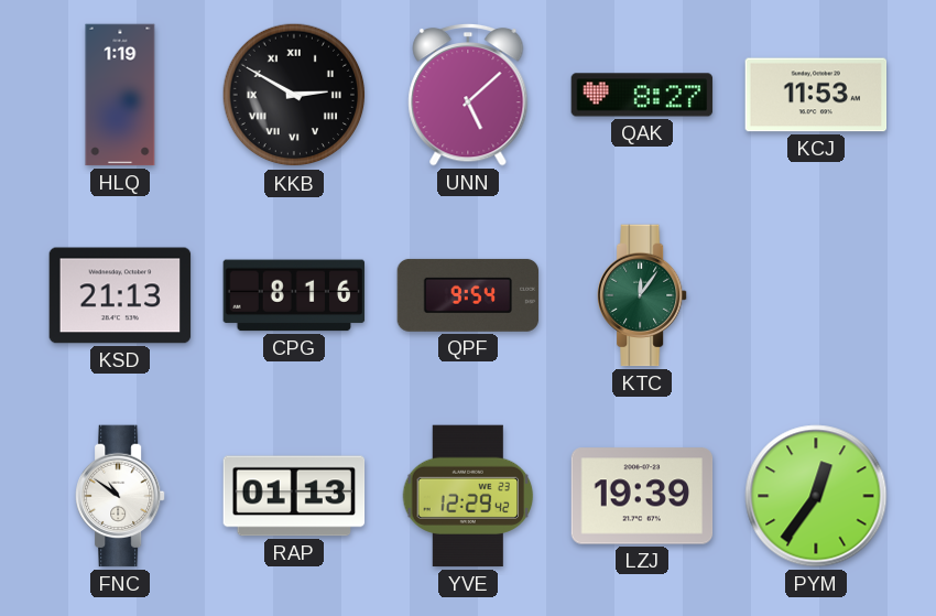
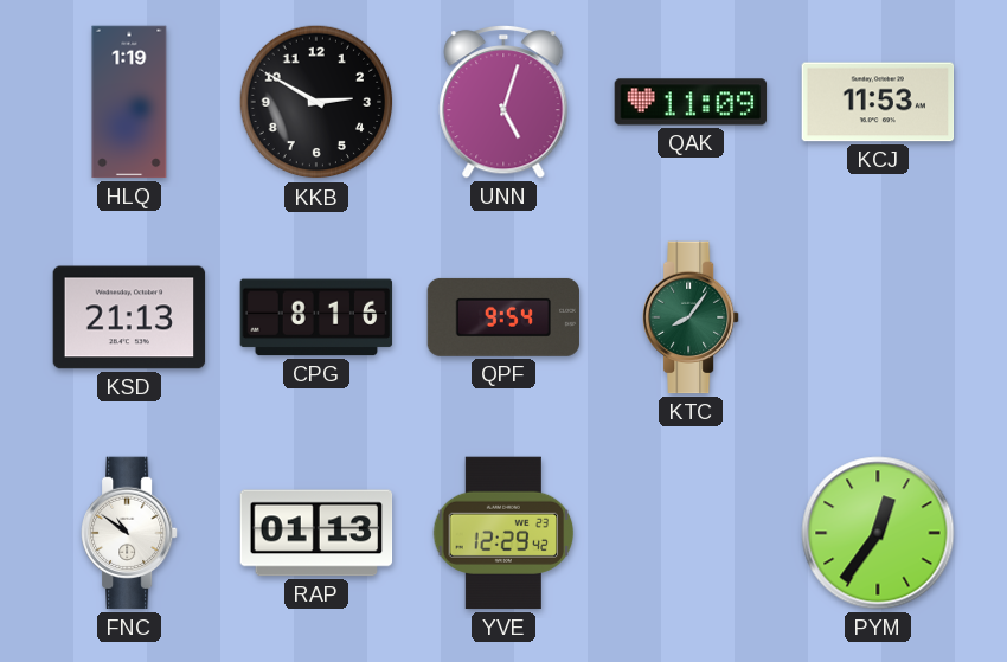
KKB numerals: Roman -> Arabic
UNN: 5:08 -> 5:03
QAK: 8:27 -> 11:09
KTC: 12:06 -> 8:06
LZJ: 19:39 -> none
